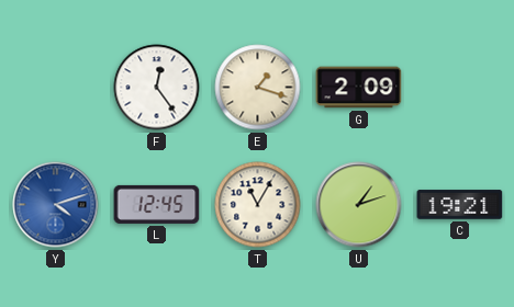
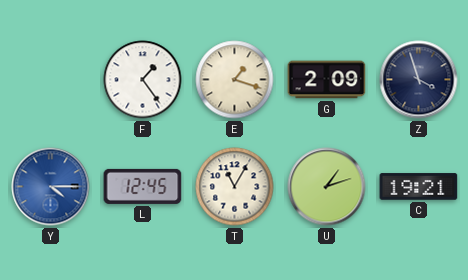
F: 12:24 -> 1:24
Z: none -> 3:57
Y: 4:12 -> 4:15
